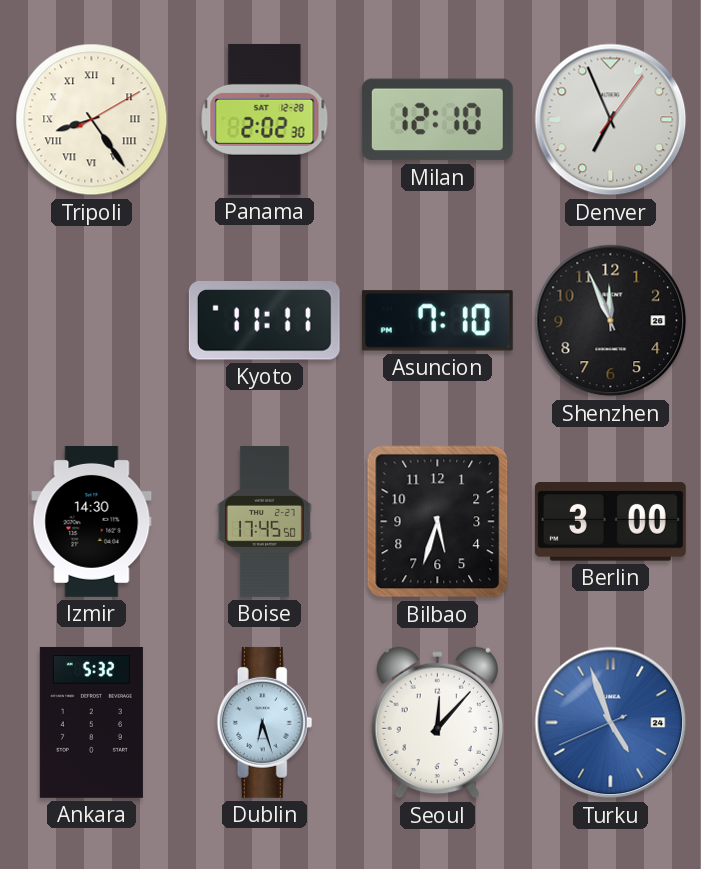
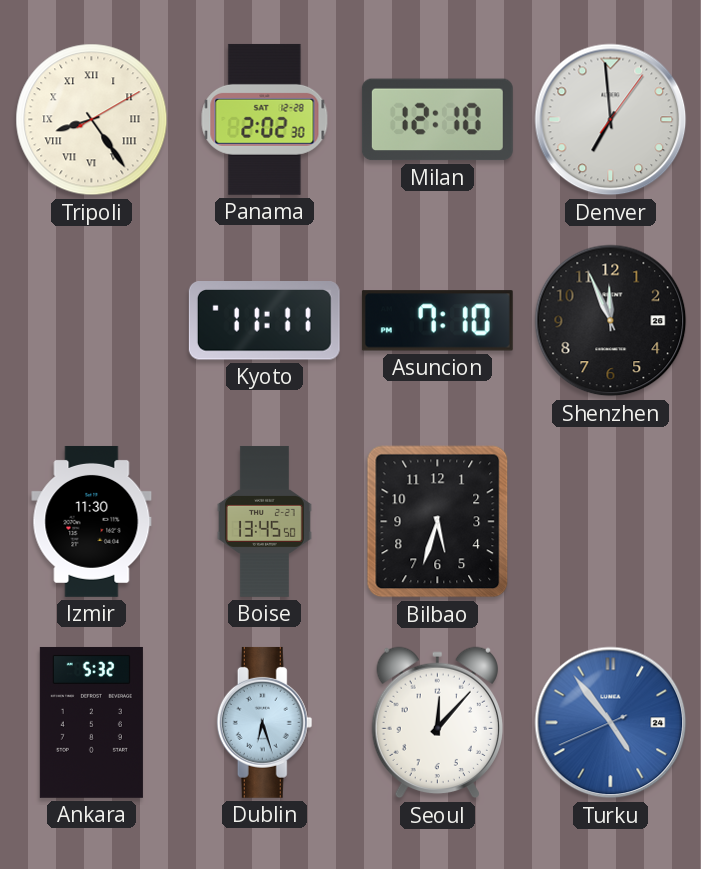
Denver: 6:56 -> 6:59
Izmir: 14:30 -> 11:30
Boise: 17:45 -> 13:45
Berlin: 3:00 -> none
Turku: 4:56 -> 4:53
